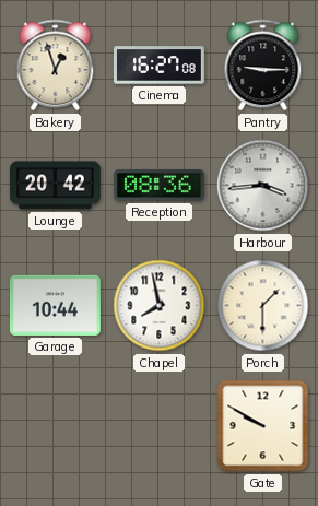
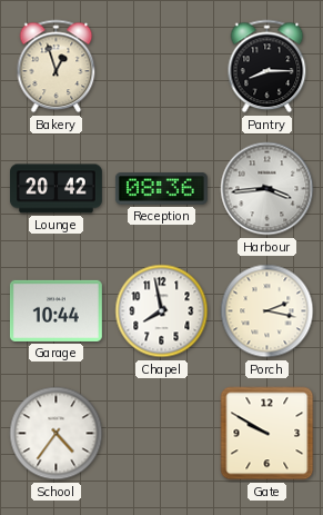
Cinema: 16:27 -> none
Pantry: 9:15 -> 8:15
Porch: 1:30 -> 2:17
School: none -> 4:36
